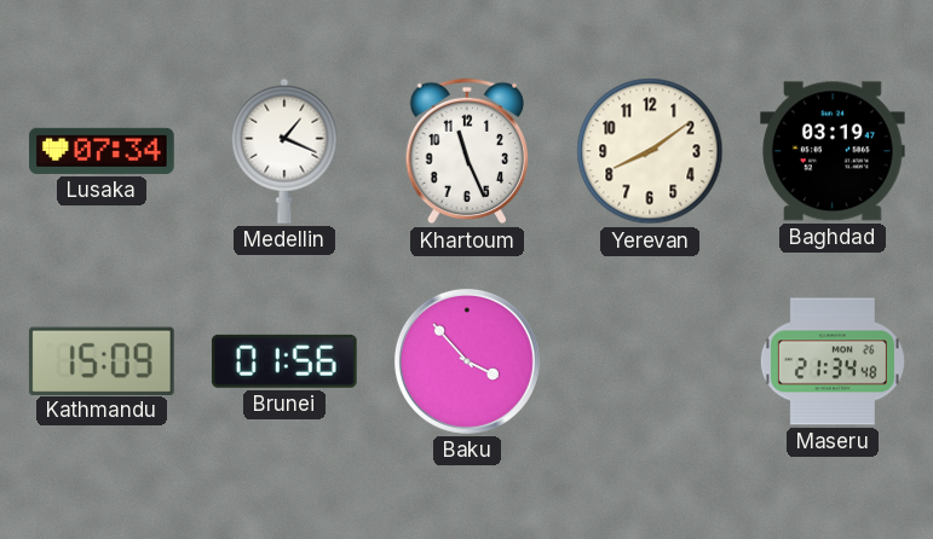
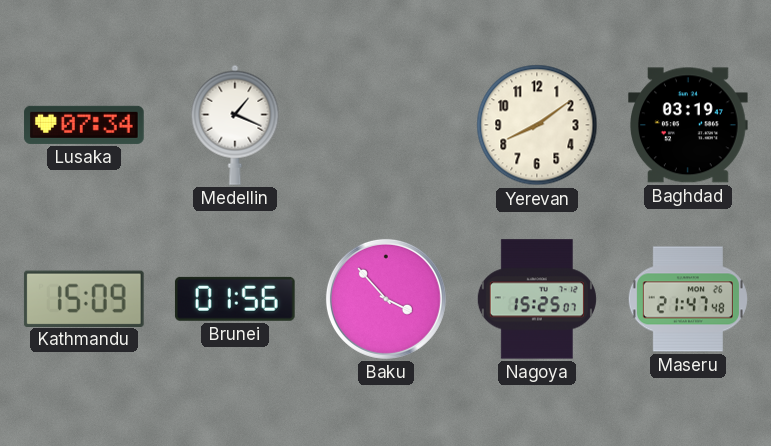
Khartoum: 11:26 -> none
Nagoya: none -> 15:25
Maseru: 21:34 -> 21:47
